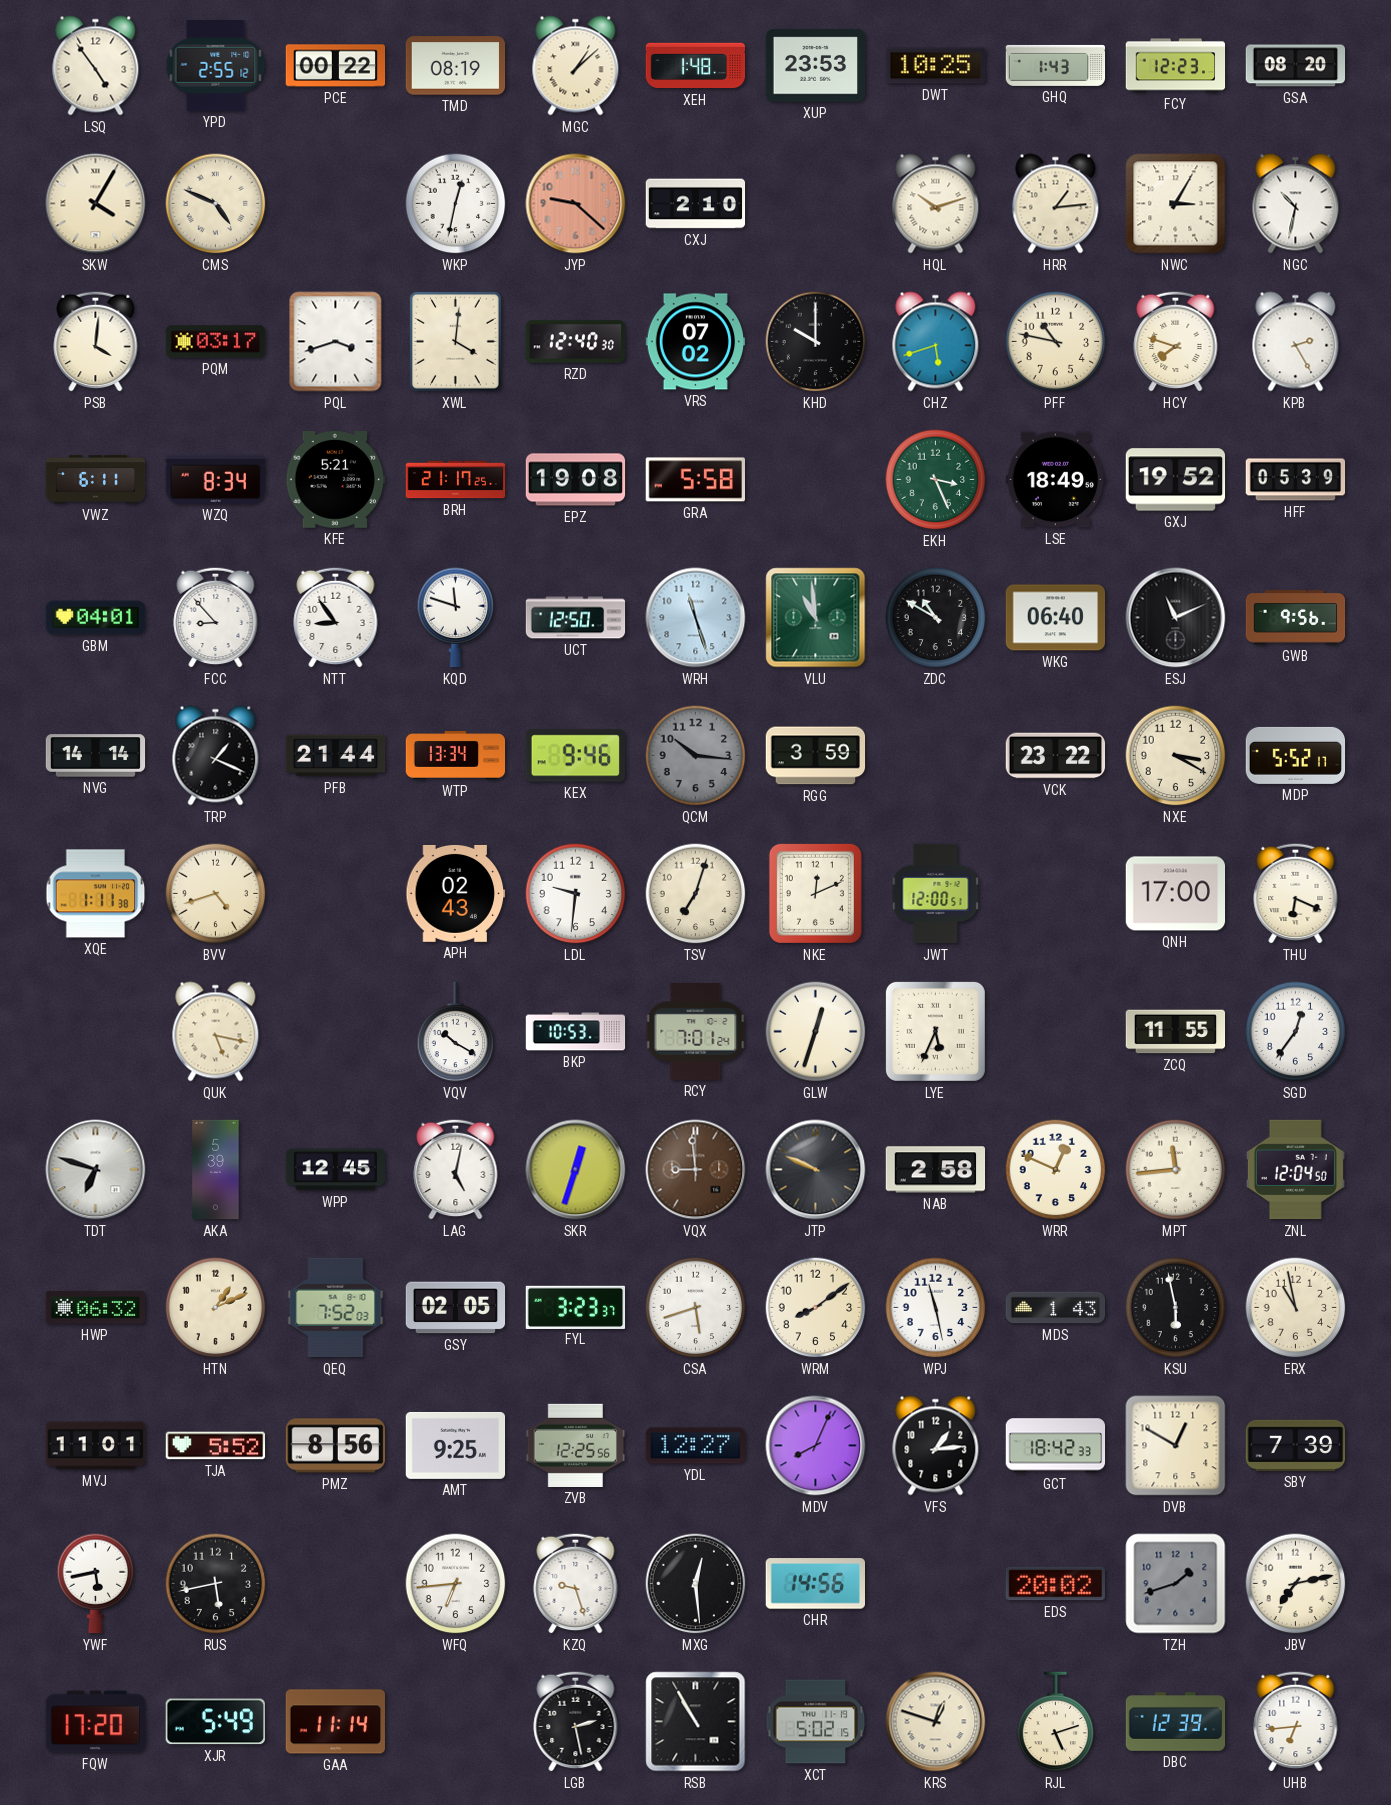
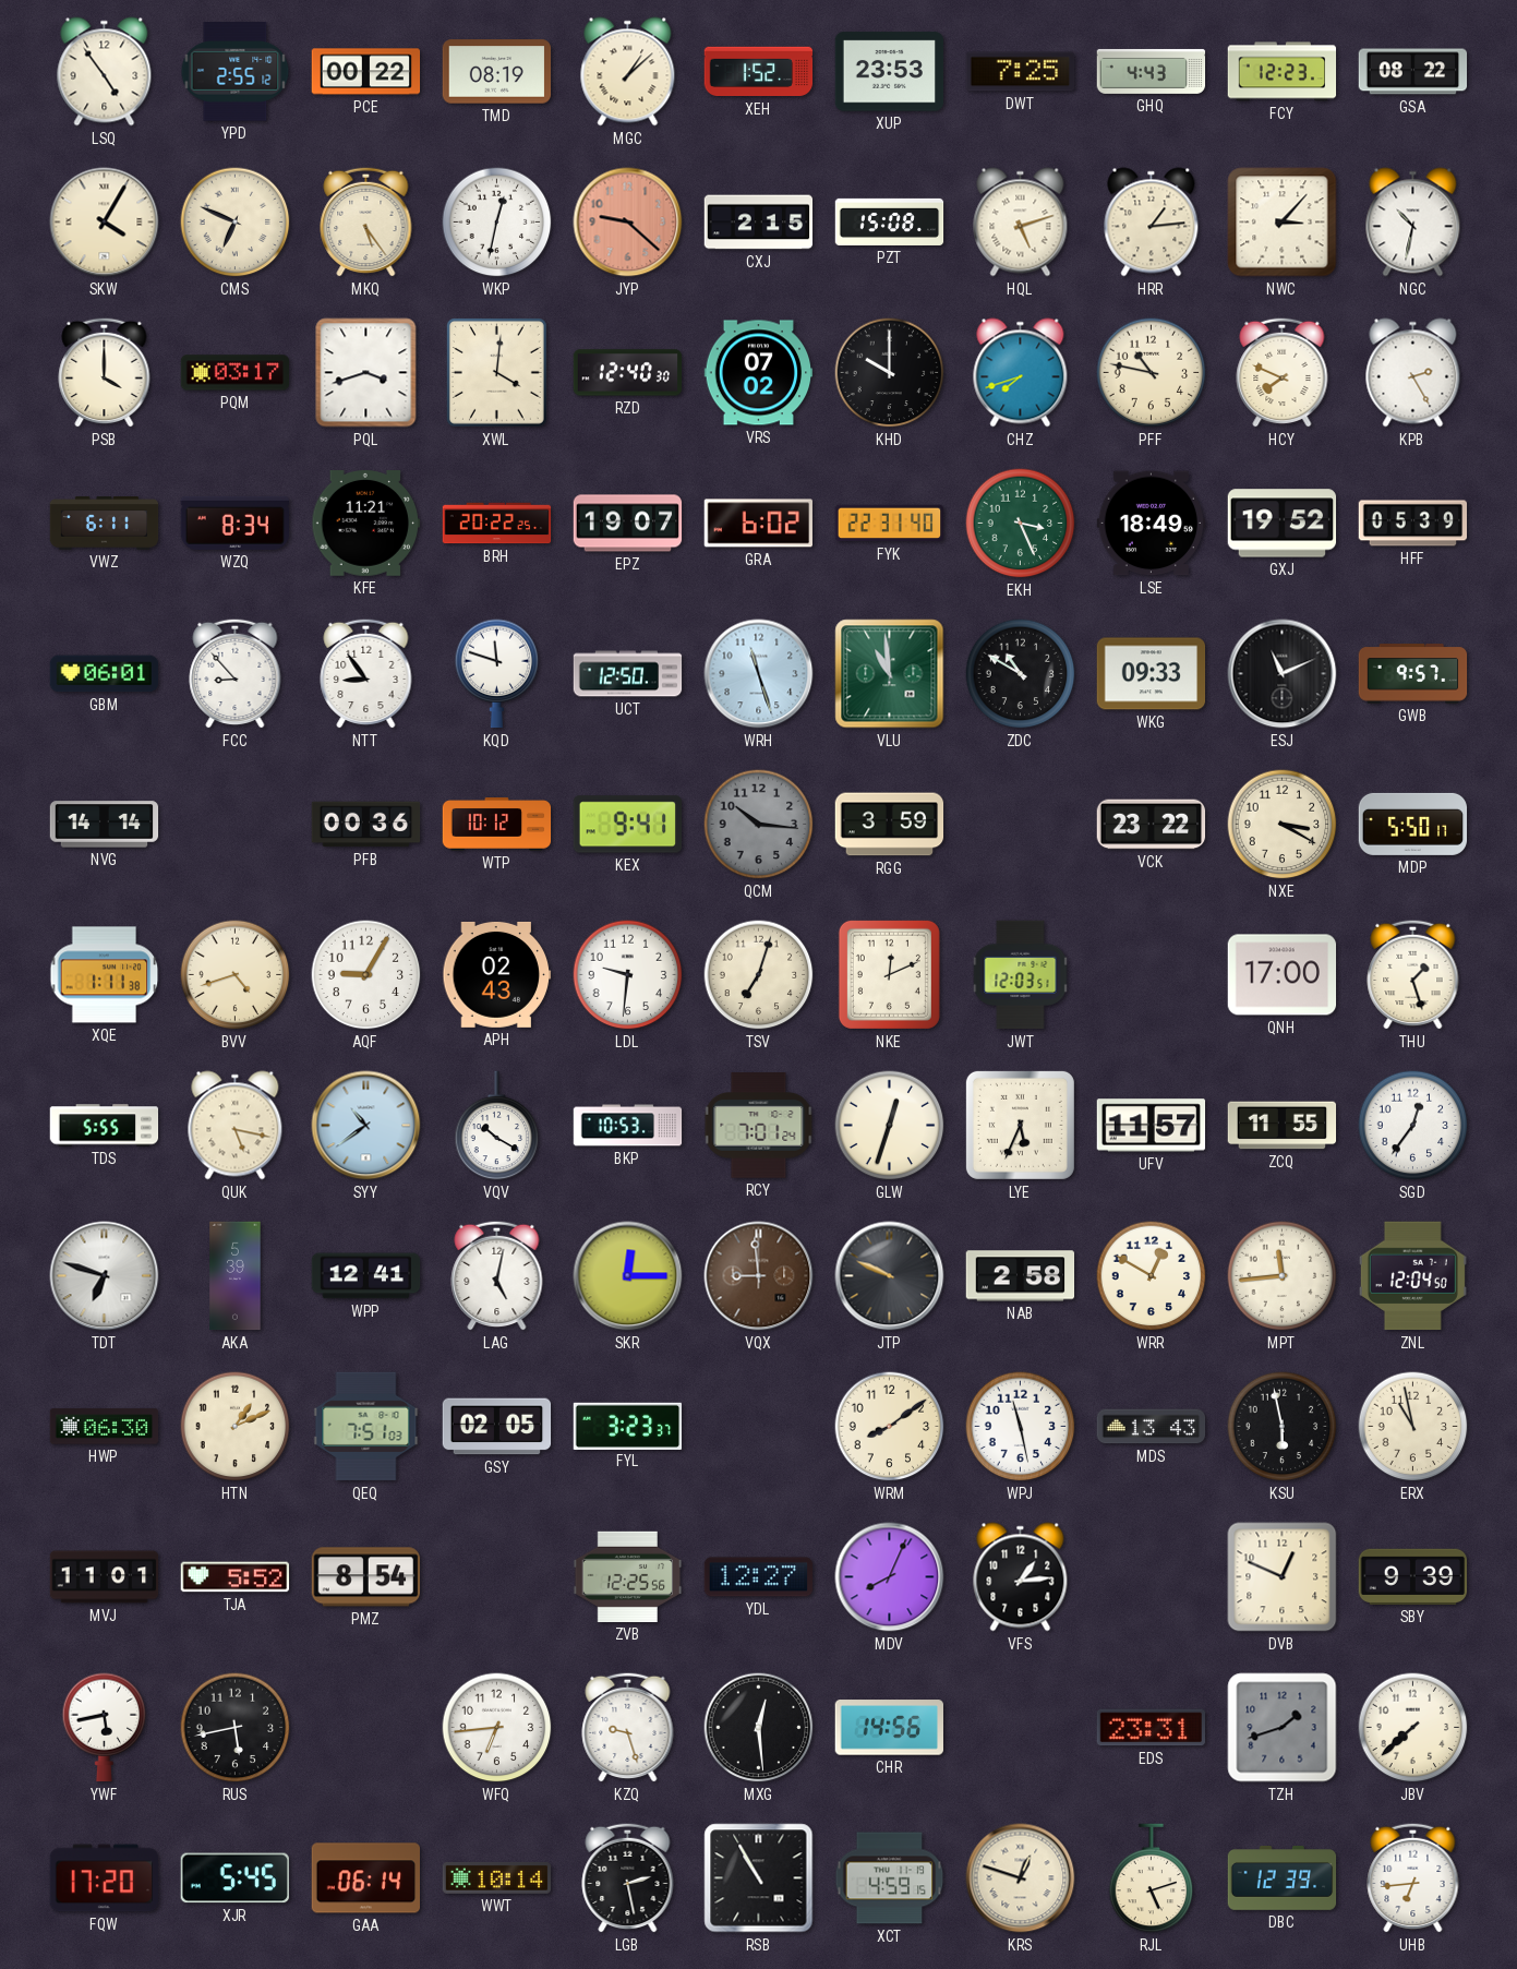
XEH: 1:48 -> 1:52
DWT: 10:25 -> 7:25
GHQ: 1:43 -> 4:43
GSA: 08:20 -> 08:22
CMS: 4:49 -> 6:49
MKQ: none -> 5:24
CXJ: 2:10 -> 2:15
PZT: none -> 15:08
HQL: 10:12 -> 5:12
NWC: 3:05 -> 3:07
PSB: 4:01 -> 4:00
CHZ: 5:42 -> 7:42
HCY: 7:48 -> 7:49
KFE: 5:21 -> 11:21
BRH: 21:17 -> 20:22
EPZ: 19:08 -> 19:07
GRA: 5:58 -> 6:02
FYK: none -> 22:31
GBM: 04:01 -> 06:01
WKG: 06:40 -> 09:33
GWB: 9:56 -> 9:57
TRP: 1:19 -> none
PFB: 21:44 -> 00:36
WTP: 13:34 -> 10:12
KEX: 9:46 -> 9:41
MDP: 5:52 -> 5:50
AQF: none -> 9:05
JWT: 12:00 -> 12:03
THU: 6:19 -> 1:27
TDS: none -> 5:55
SYY: none -> 10:39
UFV: none -> 11:57
WPP: 12:45 -> 12:41
SKR: 12:33 -> 12:15
WRR: 12:49 -> 12:50
HWP: 06:32 -> 06:30
QEQ: 7:52 -> 7:51
CSA: 5:42 -> none
MDS: 1:43 -> 13:43
PMZ: 8:56 -> 8:54
AMT: 9:25 -> none
GCT: 18:42 -> none
DVB: 12:50 -> 12:49
SBY: 7:39 -> 9:39
EDS: 20:02 -> 23:31
JBV: 7:13 -> 7:38
XJR: 5:49 -> 5:45
GAA: 11:14 -> 06:14
WWT: none -> 10:14
XCT: 5:02 -> 4:59
